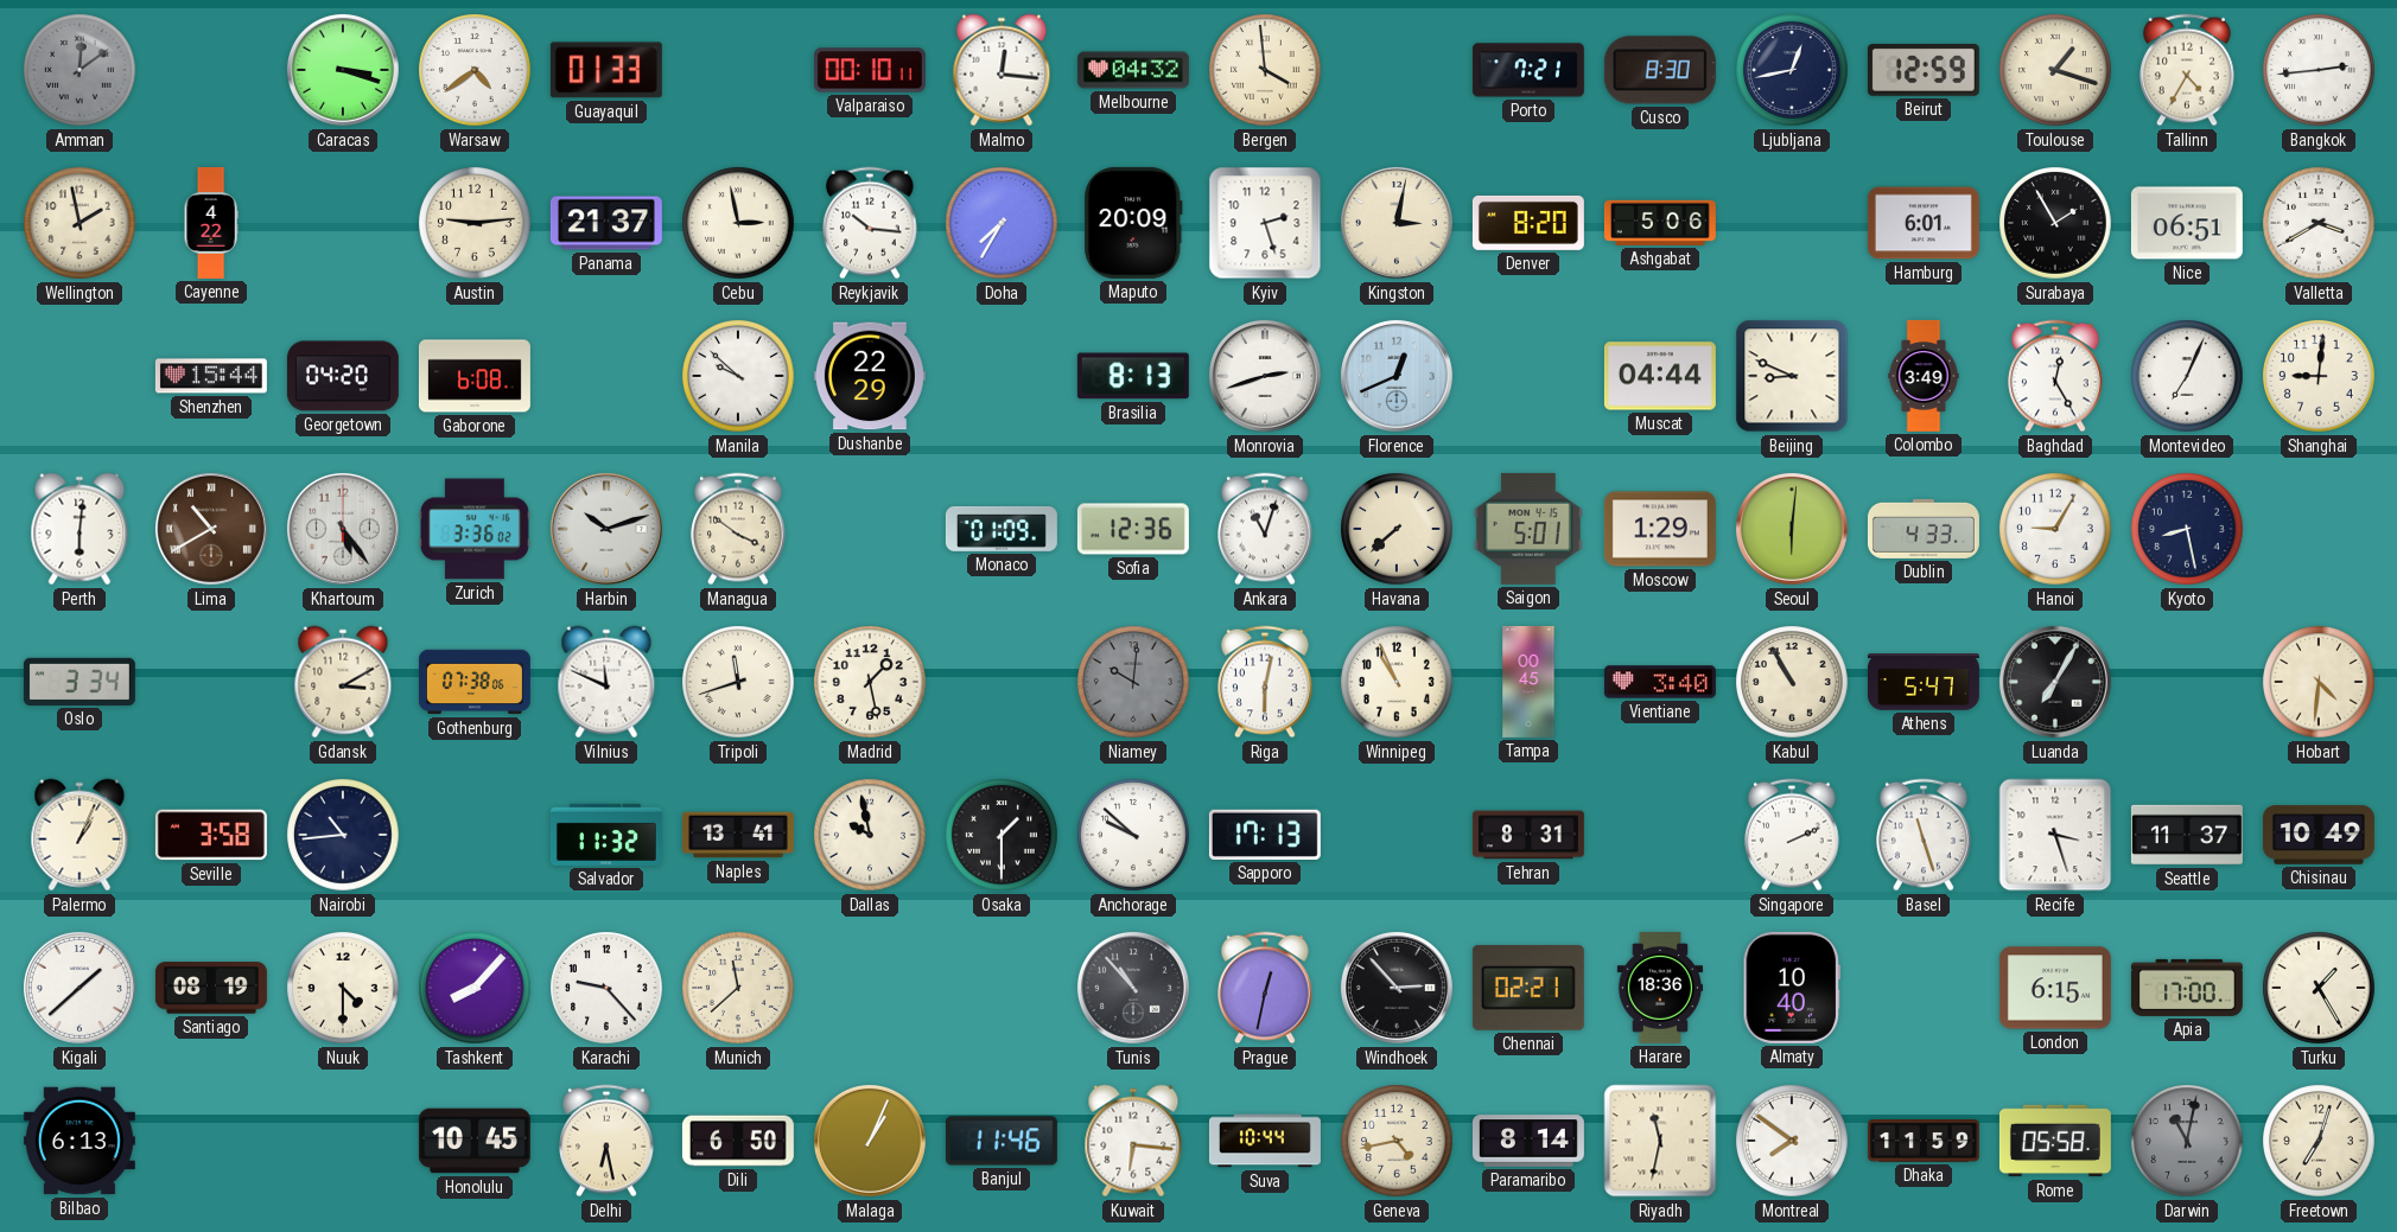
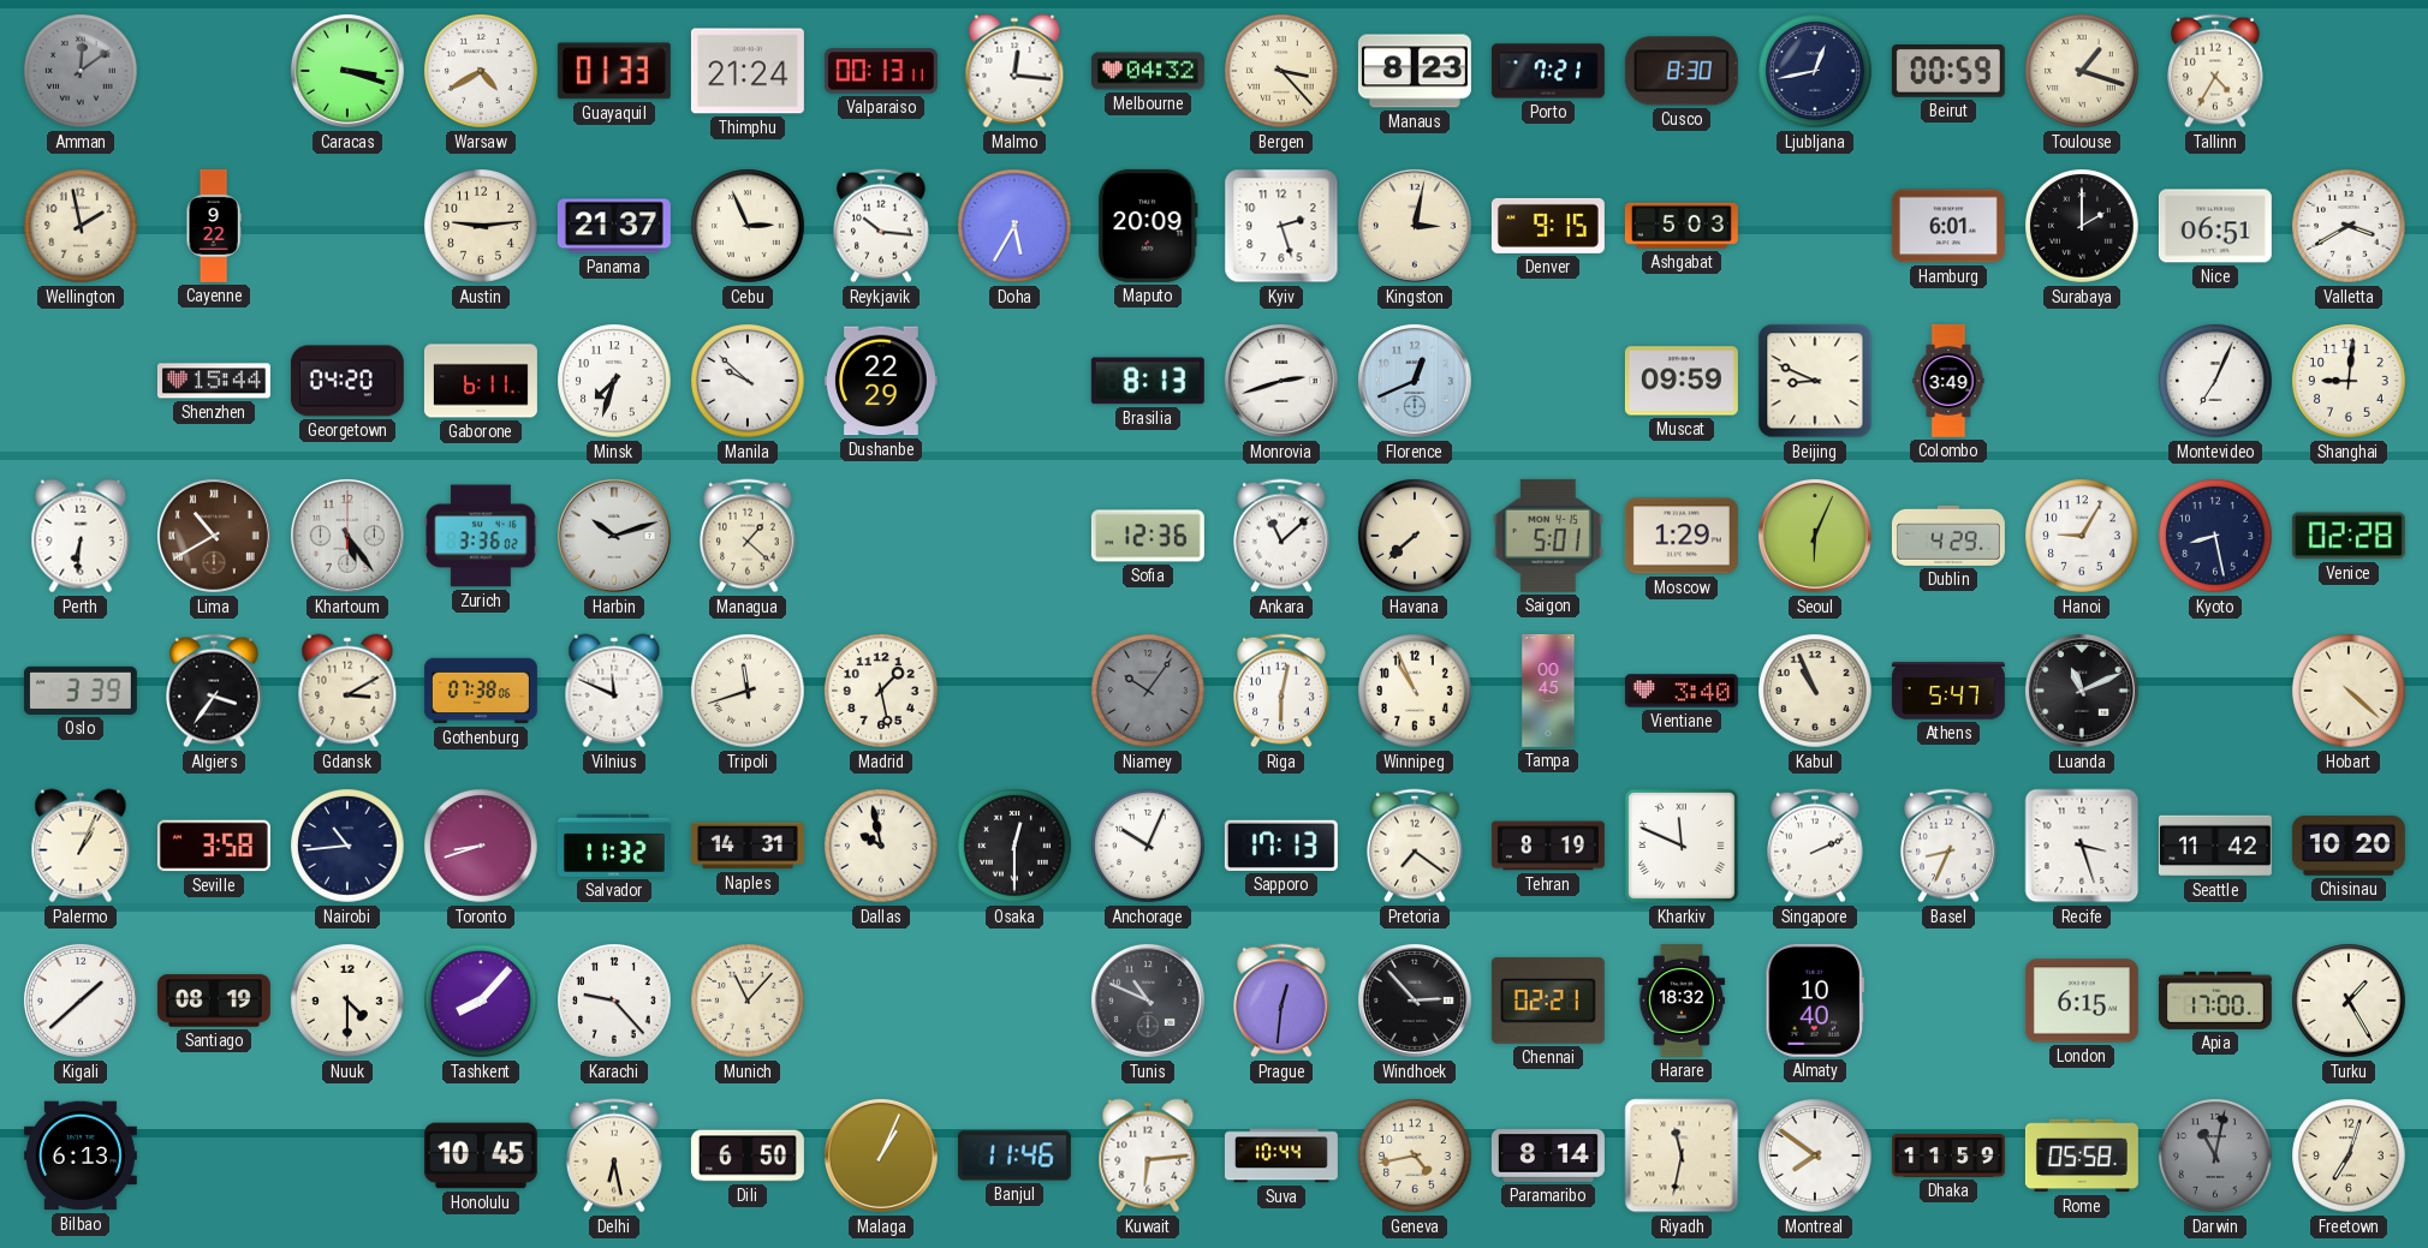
Warsaw: 4:39 -> 4:40
Thimphu: none -> 21:24
Valparaiso: 00:10 -> 00:13
Bergen: 3:59 -> 3:23
Manaus: none -> 8:23
Beirut: 12:59 -> 00:59
Bangkok: 2:44 -> none
Cayenne: 4:22 -> 9:22
Cebu: 2:58 -> 2:56
Doha: 7:35 -> 5:35
Denver: 8:20 -> 9:15
Ashgabat: 5:06 -> 5:03
Surabaya: 1:55 -> 2:00
Gaborone: 6:08 -> 6:11
Minsk: none -> 7:33
Muscat: 04:44 -> 09:59
Baghdad: 12:25 -> none
Perth: 6:01 -> 6:31
Managua: 3:51 -> 1:22
Monaco: 01:09 -> none
Ankara: 11:03 -> 11:08
Seoul: 6:01 -> 6:04
Dublin: 4:33 -> 4:29
Venice: none -> 02:28
Oslo: 3:34 -> 3:39
Algiers: none -> 3:36
Niamey: 10:01 -> 10:06
Kabul: 10:55 -> 10:56
Luanda: 7:05 -> 11:11
Hobart: 4:31 -> 4:22
Toronto: none -> 8:42
Naples: 13:41 -> 14:31
Osaka: 1:30 -> 12:30
Anchorage: 9:52 -> 10:04
Pretoria: none -> 7:21
Tehran: 8:31 -> 8:19
Kharkiv: none -> 11:49
Basel: 11:27 -> 8:34
Seattle: 11:37 -> 11:42
Chisinau: 10:49 -> 10:20
Munich: 11:38 -> 11:07
Tunis: 10:53 -> 10:49
Prague: 12:32 -> 12:31
Harare: 18:36 -> 18:32
Kuwait: 6:16 -> 6:14
